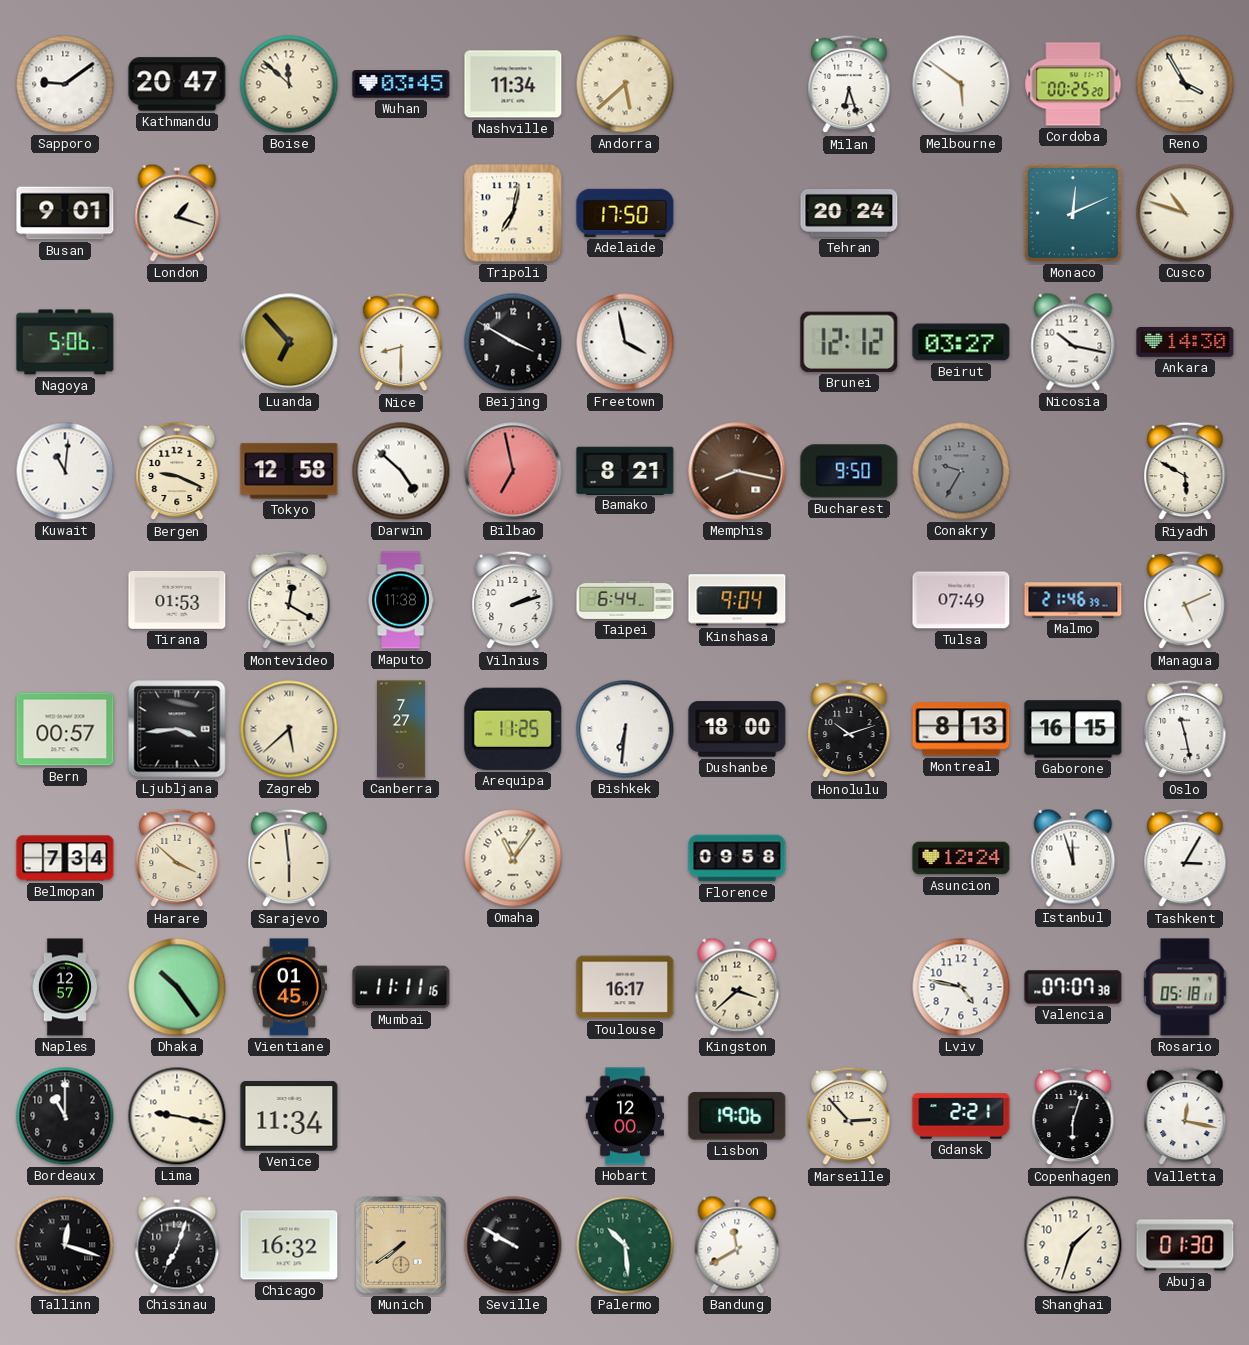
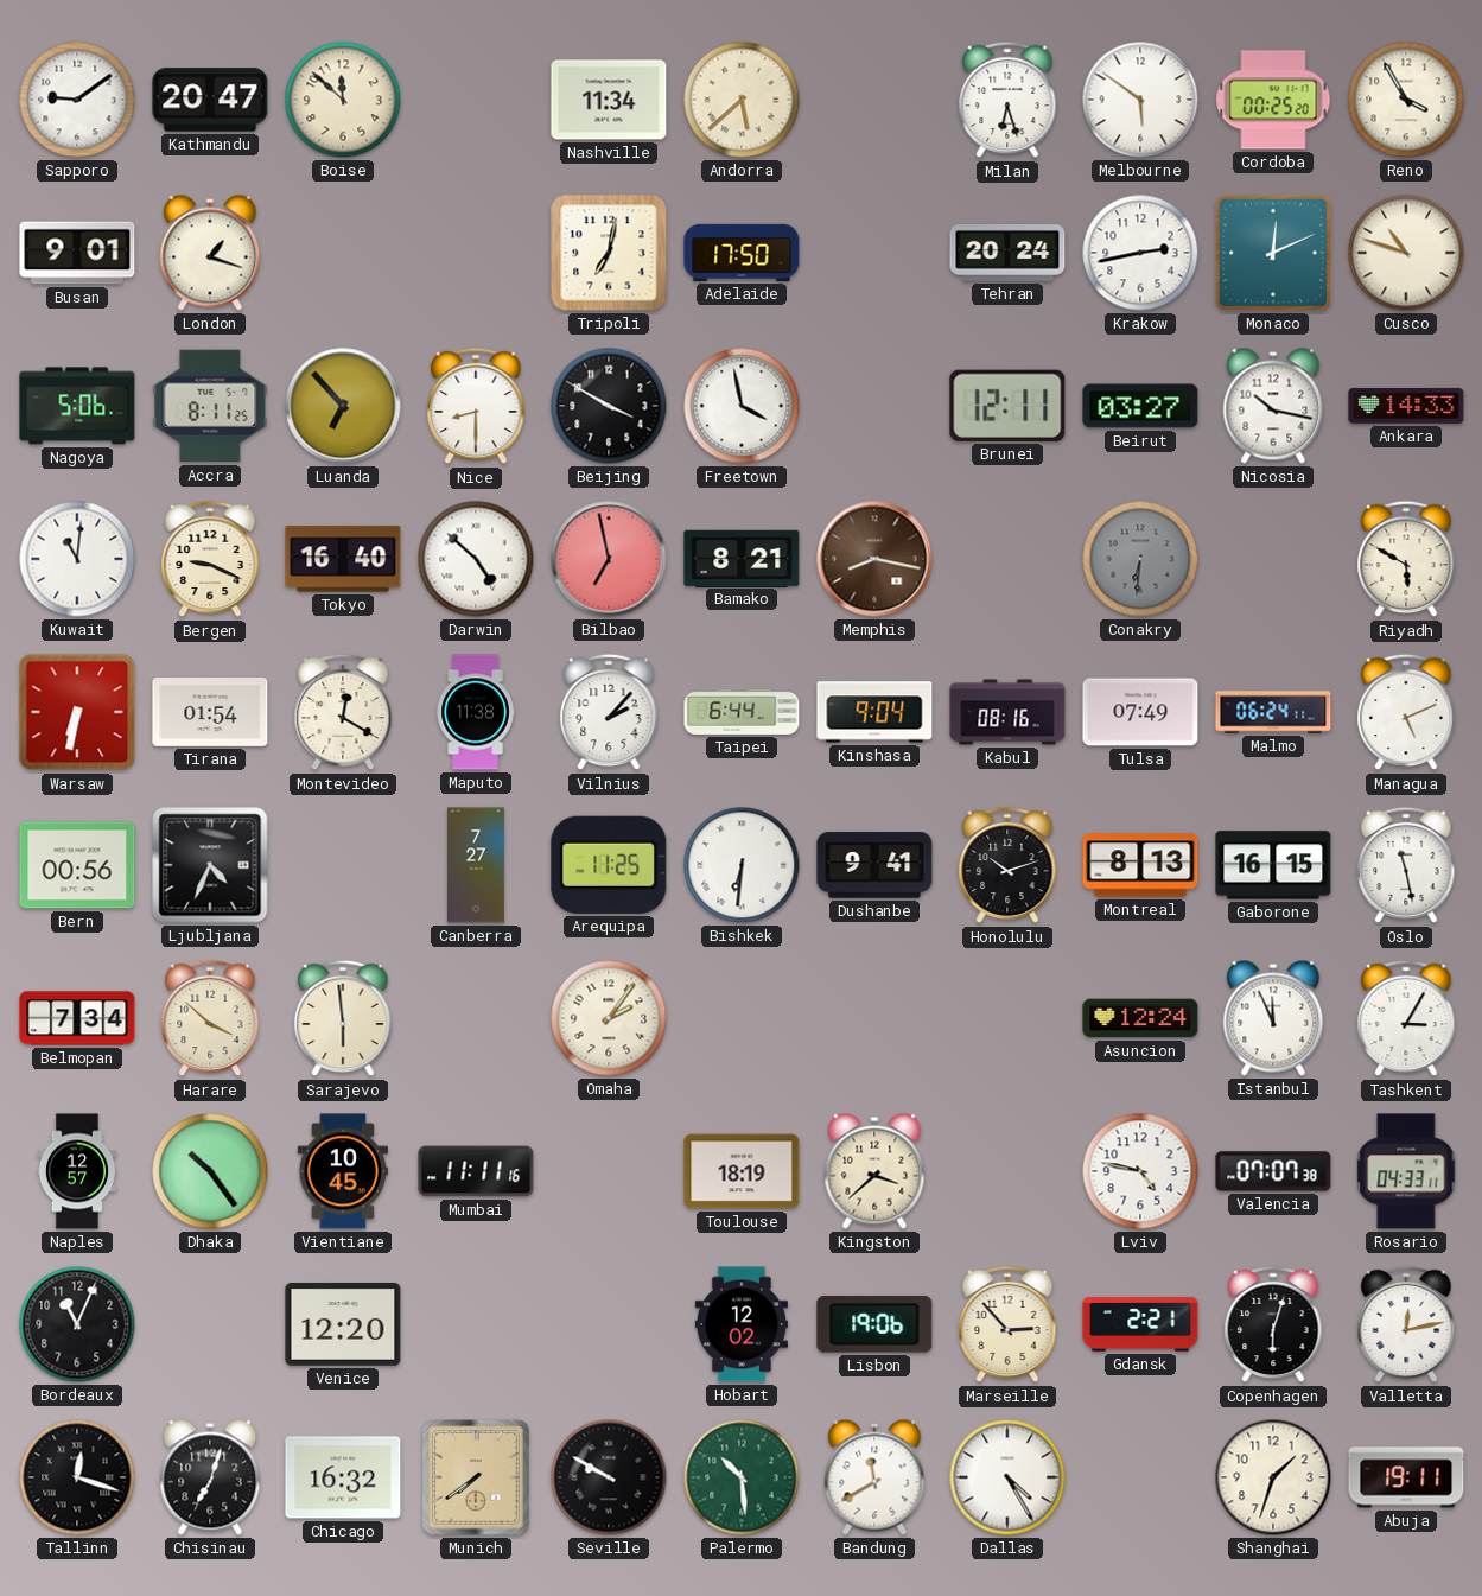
Wuhan: 03:45 -> none
Krakow: none -> 2:43
Accra: none -> 8:11
Brunei: 12:12 -> 12:11
Ankara: 14:30 -> 14:33
Tokyo: 12:58 -> 16:40
Bucharest: 9:50 -> none
Conakry: 9:35 -> 6:31
Warsaw: none -> 6:32
Tirana: 01:53 -> 01:54
Vilnius: 2:12 -> 2:07
Kabul: none -> 08:16
Malmo: 21:46 -> 06:24
Bern: 00:57 -> 00:56
Ljubljana: 3:44 -> 4:34
Zagreb: 5:38 -> none
Dushanbe: 18:00 -> 9:41
Omaha: 11:06 -> 2:06
Florence: 09:58 -> none
Istanbul: 11:57 -> 11:56
Vientiane: 01:45 -> 10:45
Toulouse: 16:17 -> 18:19
Rosario: 05:18 -> 04:33
Bordeaux: 11:00 -> 11:04
Lima: 9:17 -> none
Venice: 11:34 -> 12:20
Hobart: 12:00 -> 12:02
Valletta: 12:17 -> 12:13
Dallas: none -> 4:25
Abuja: 01:30 -> 19:11
